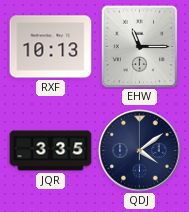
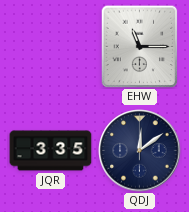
RXF: 10:13 -> none
QDJ: 4:09 -> 12:09
